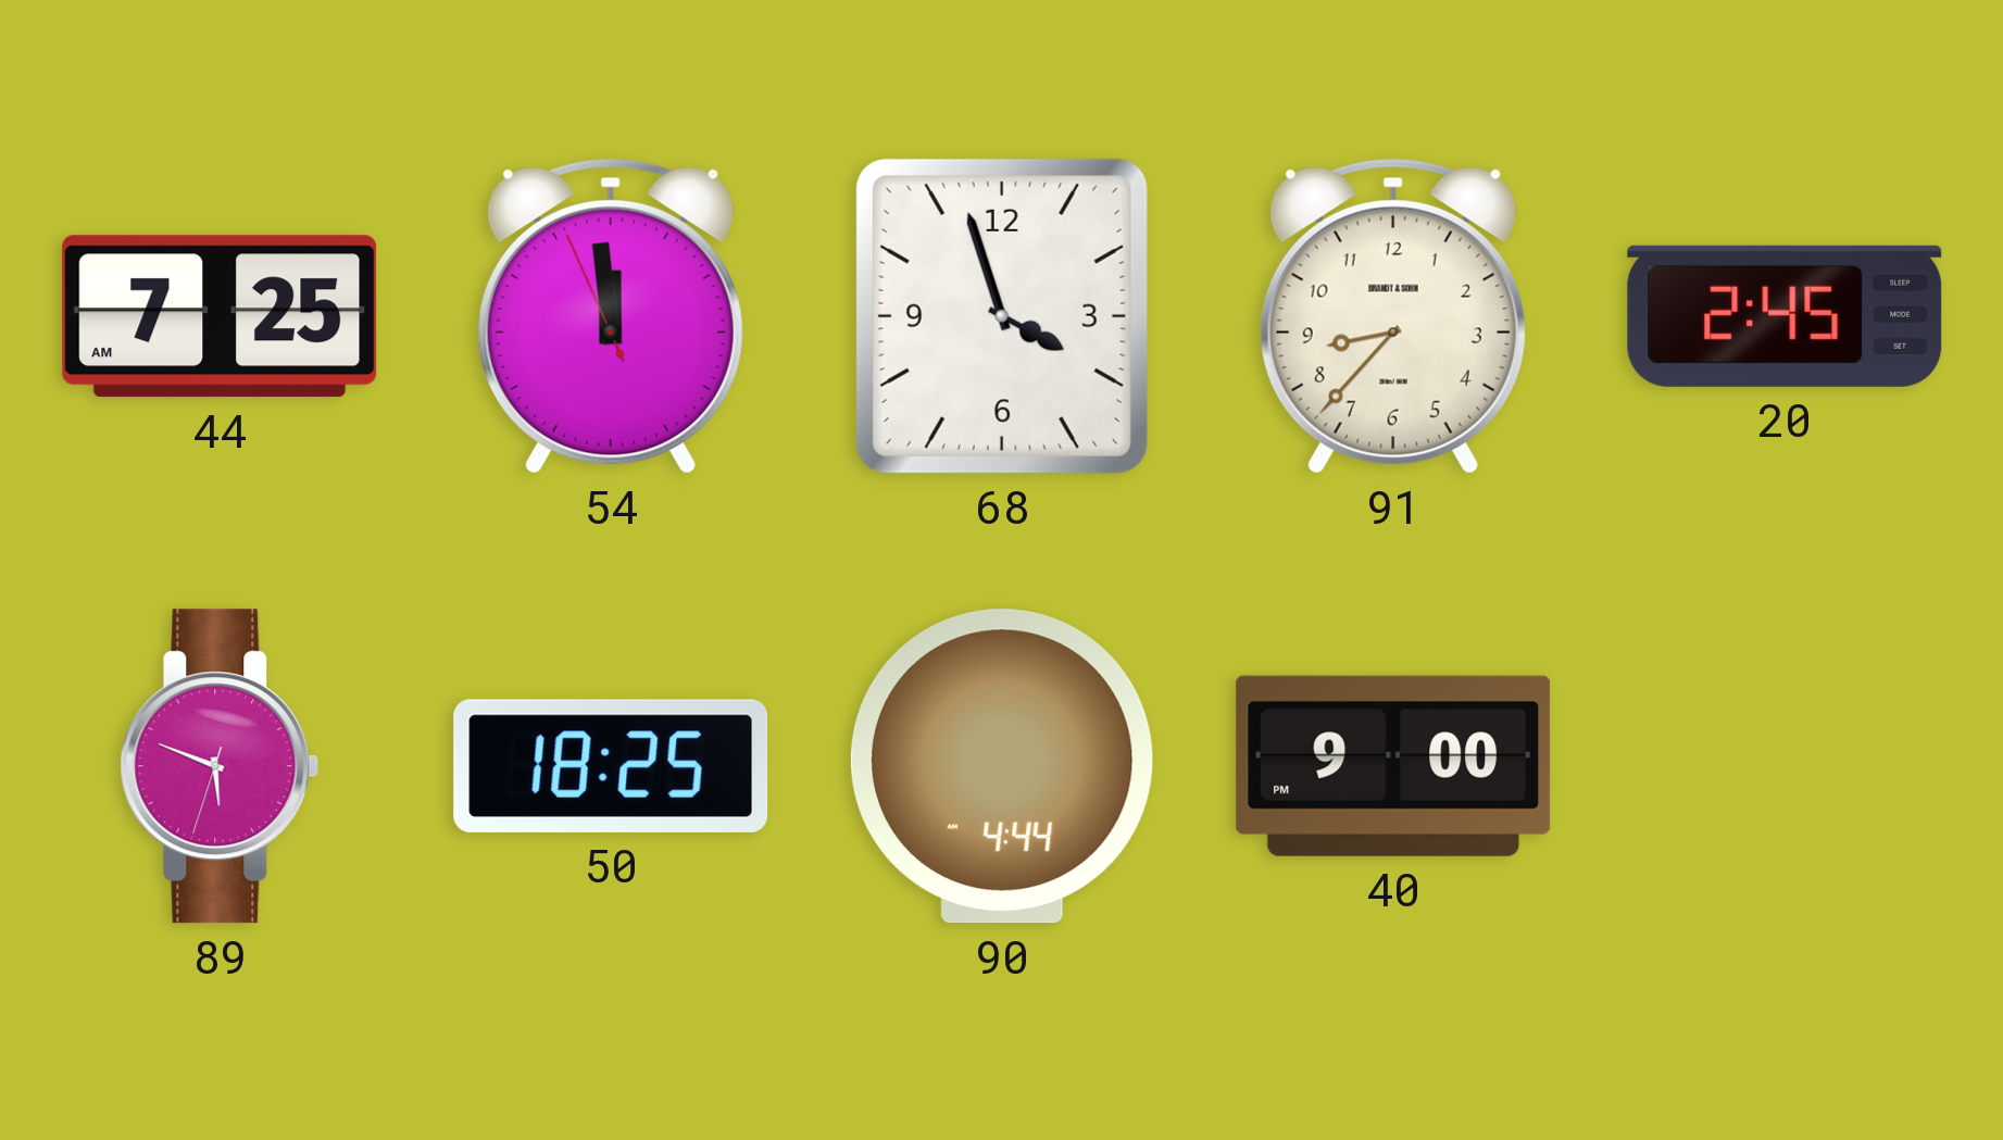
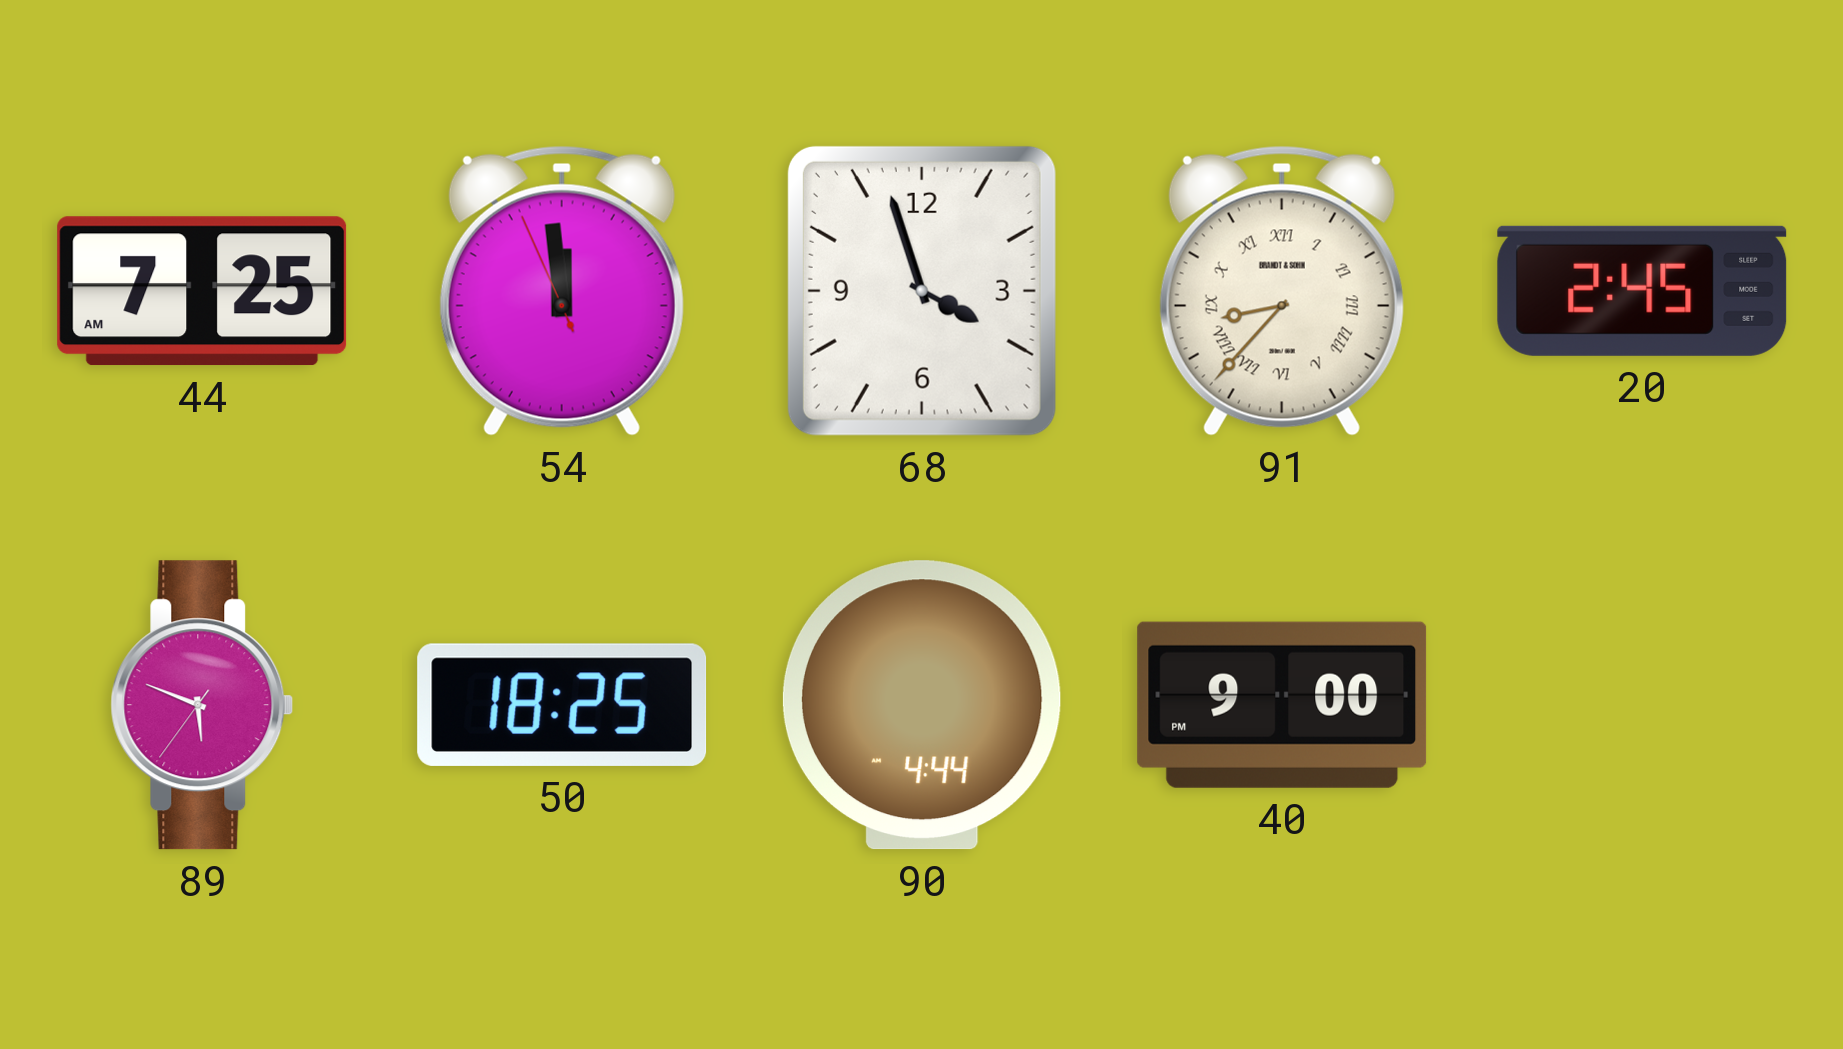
91 numerals: Arabic -> Roman
89: 5:48:33 -> 5:48:36
